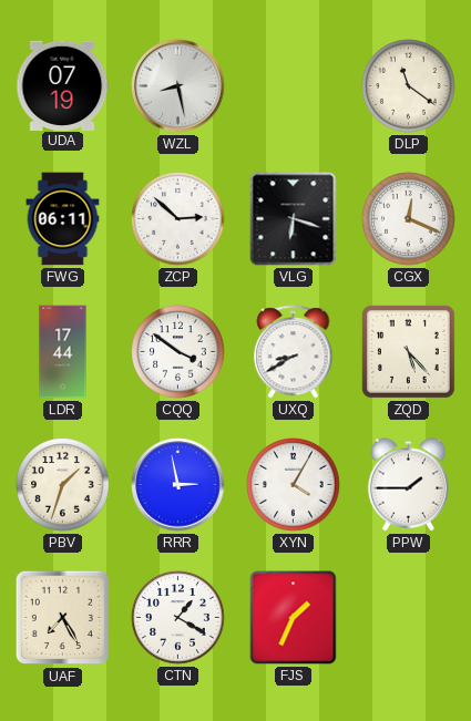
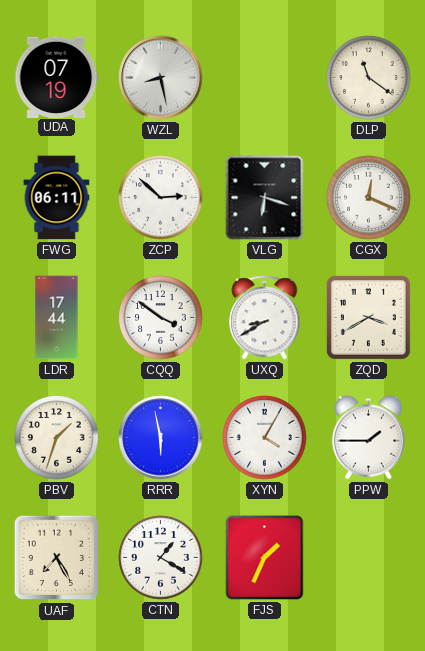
ZQD: 5:23 -> 3:40
RRR: 2:58 -> 5:58
